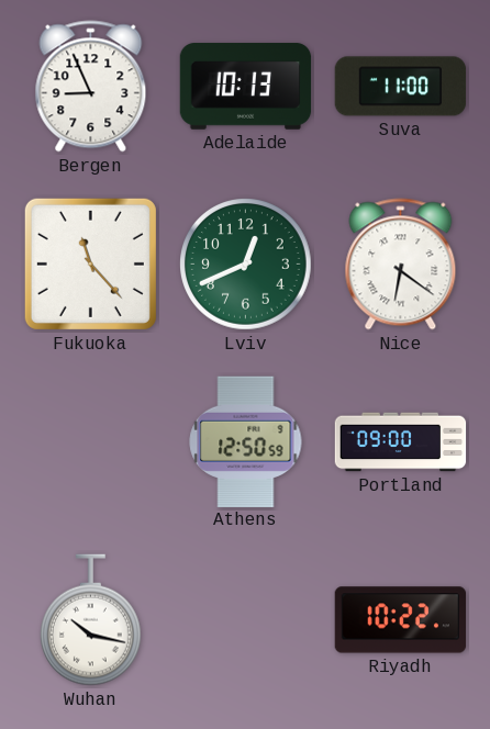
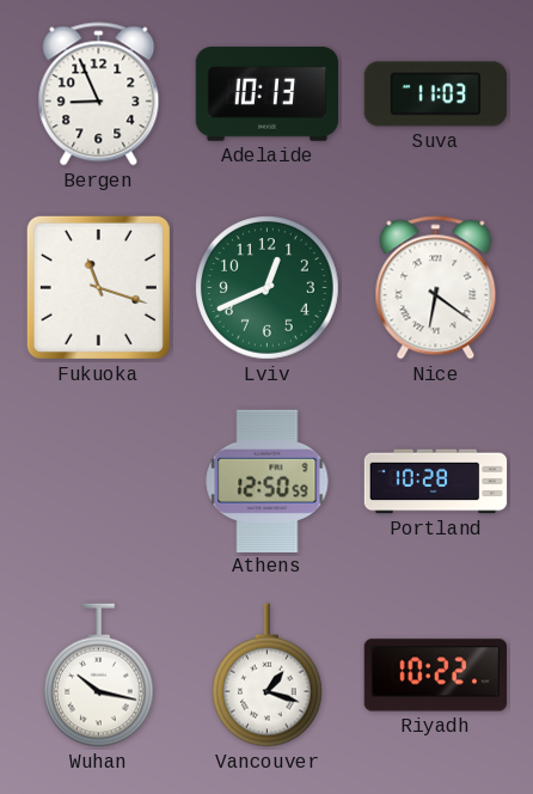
Suva: 11:00 -> 11:03
Fukuoka: 11:23 -> 11:18
Portland: 09:00 -> 10:28
Vancouver: none -> 1:18
